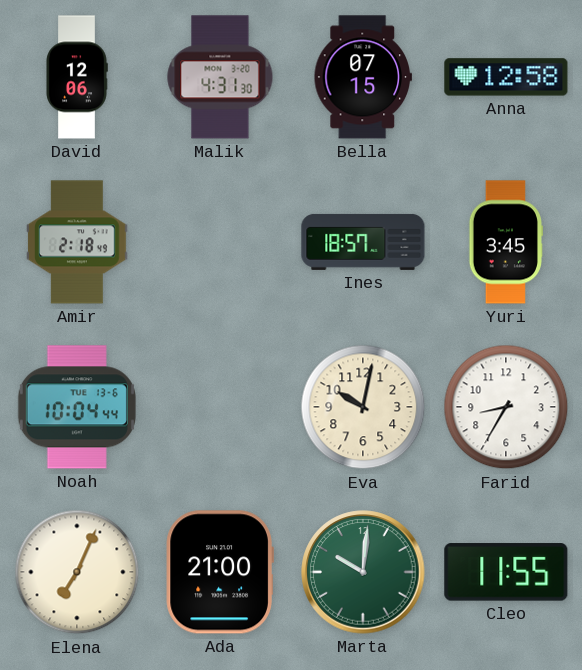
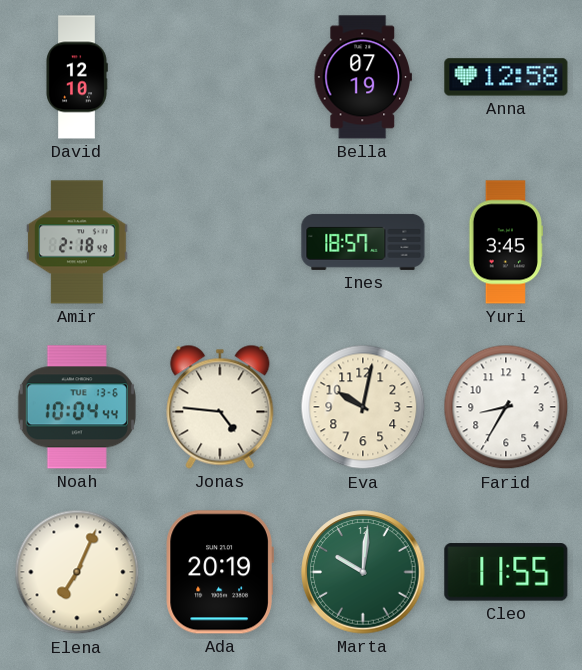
David: 12:06 -> 12:10
Malik: 4:31 -> none
Bella: 07:15 -> 07:19
Jonas: none -> 4:46
Ada: 21:00 -> 20:19
